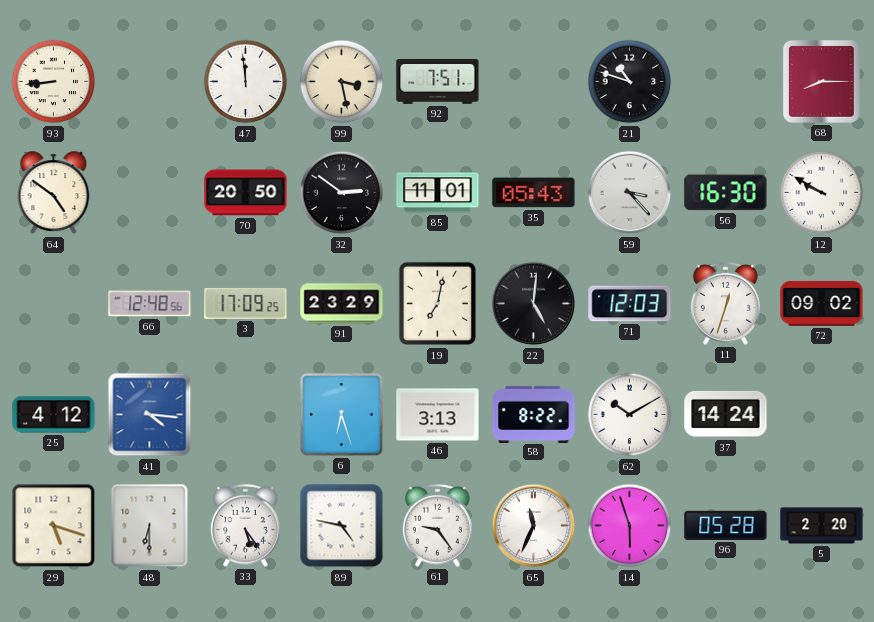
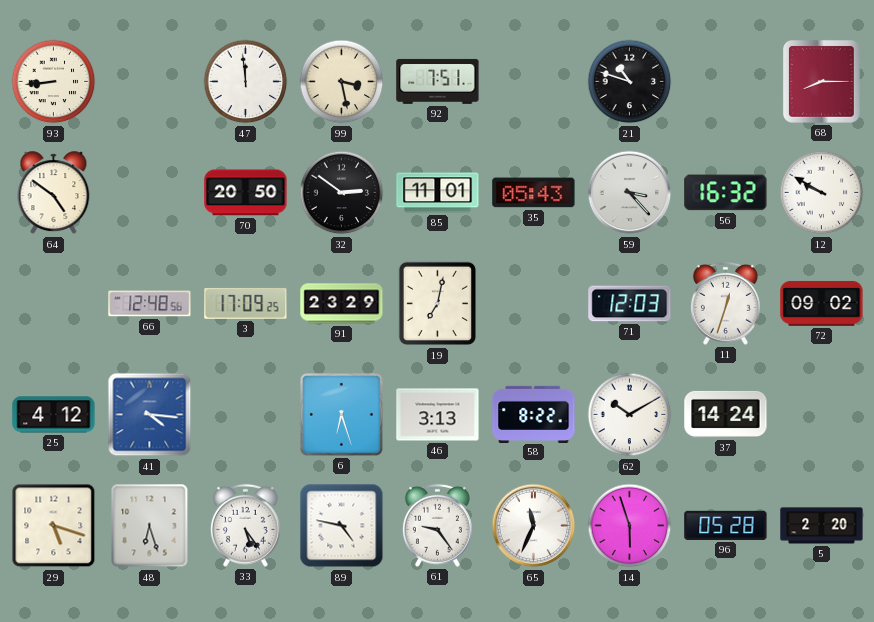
56: 16:30 -> 16:32
22: 5:01 -> none
48: 6:30 -> 6:27
